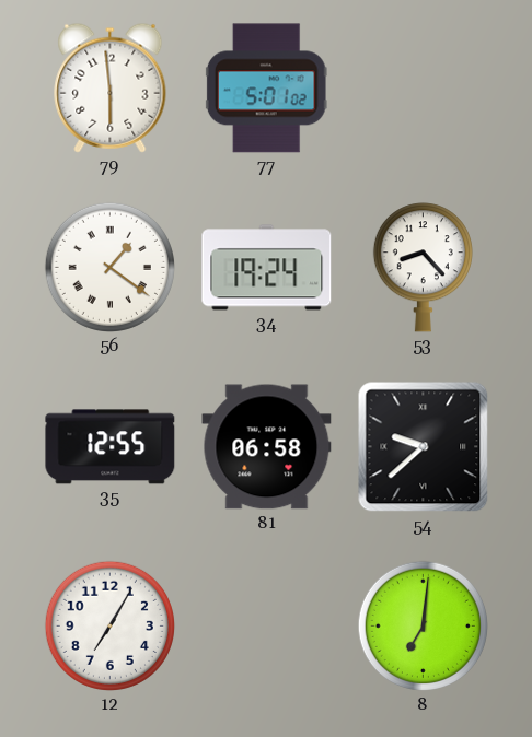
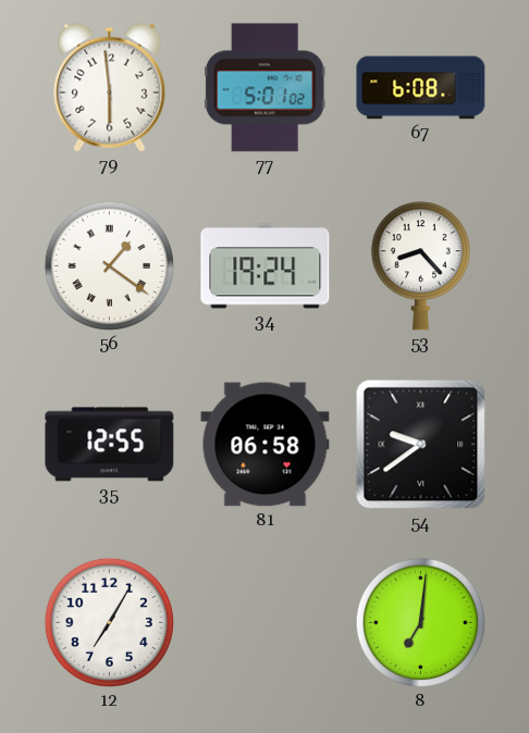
67: none -> 6:08
54: 9:38 -> 9:39
